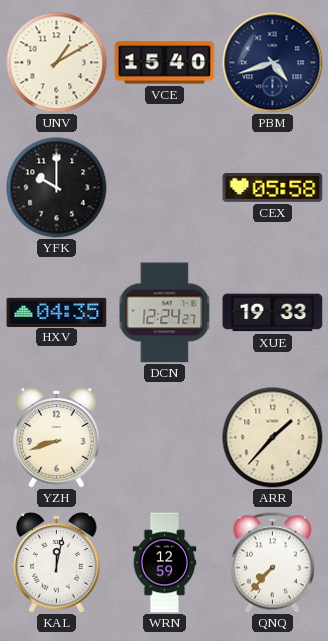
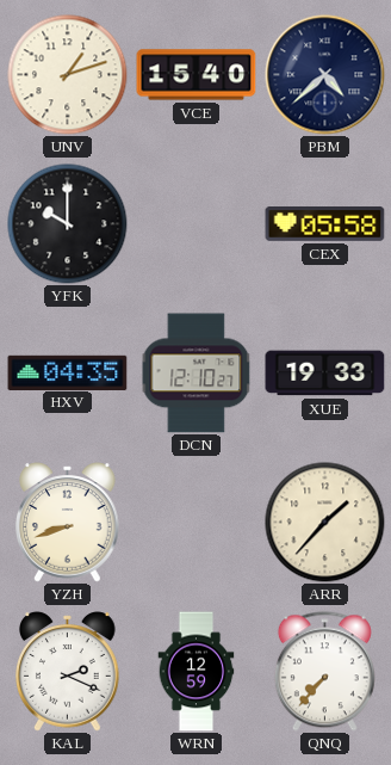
UNV: 1:10 -> 1:12
PBM: 4:42 -> 4:38
DCN: 12:24 -> 12:10
KAL: 12:02 -> 2:19
